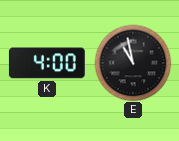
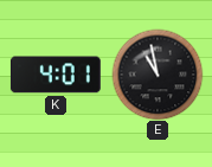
K: 4:00 -> 4:01
